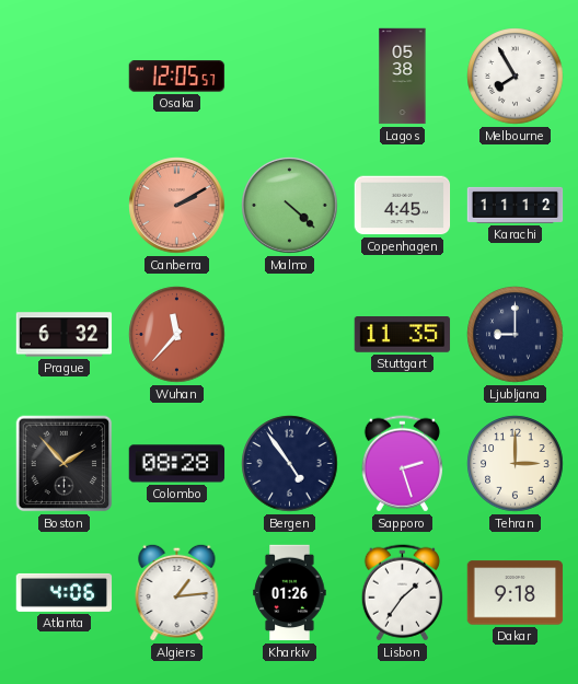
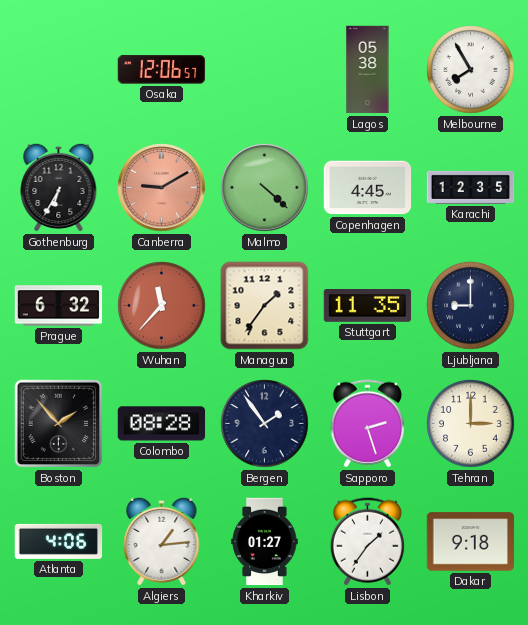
Osaka: 12:05 -> 12:06
Gothenburg: none -> 6:35
Canberra: 2:10 -> 9:10
Karachi: 11:12 -> 12:35
Managua: none -> 1:36
Bergen: 4:54 -> 1:54
Kharkiv: 01:26 -> 01:27
